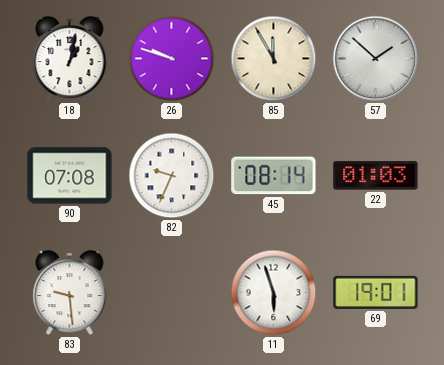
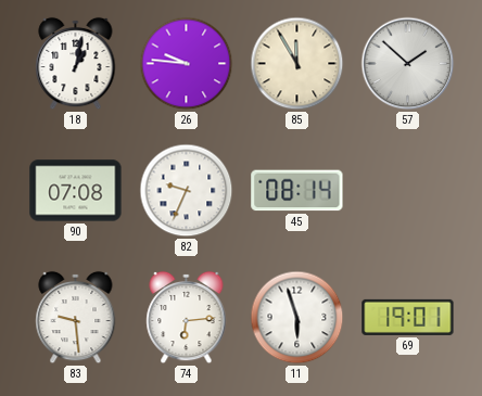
26: 9:48 -> 9:46
22: 01:03 -> none
74: none -> 6:14
